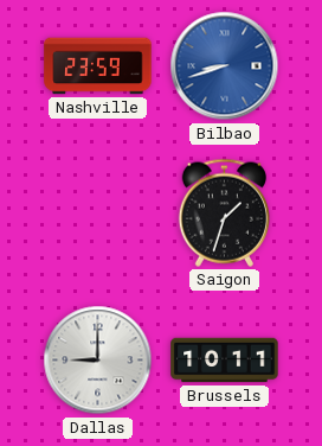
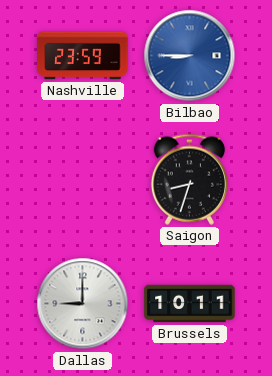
Bilbao: 8:42 -> 8:45
Saigon: 1:33 -> 8:33
